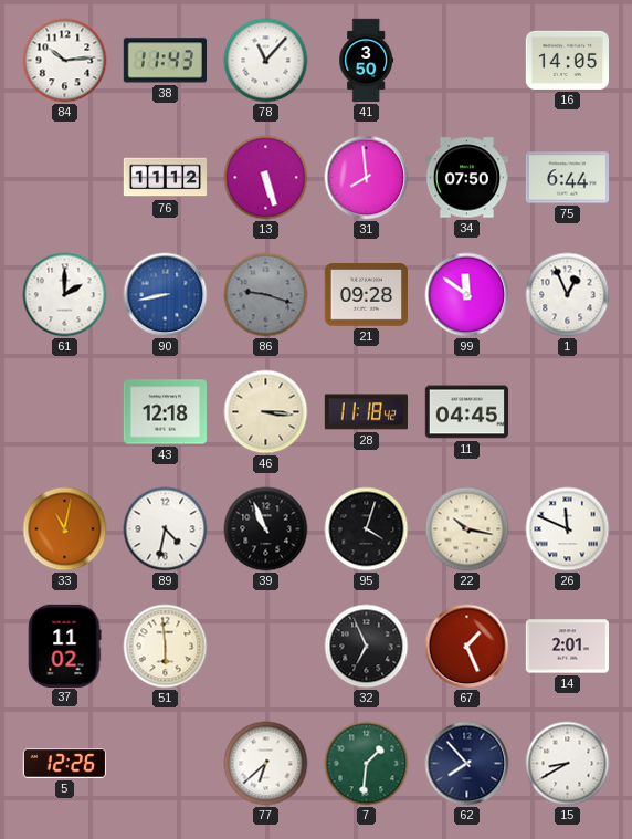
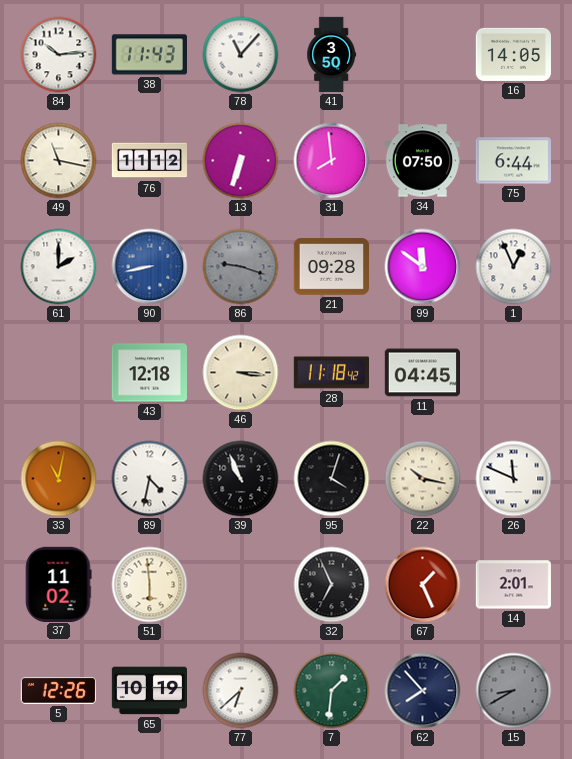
49: none -> 11:17
13: 5:27 -> 6:33
65: none -> 10:19
15 dial: white -> grey
